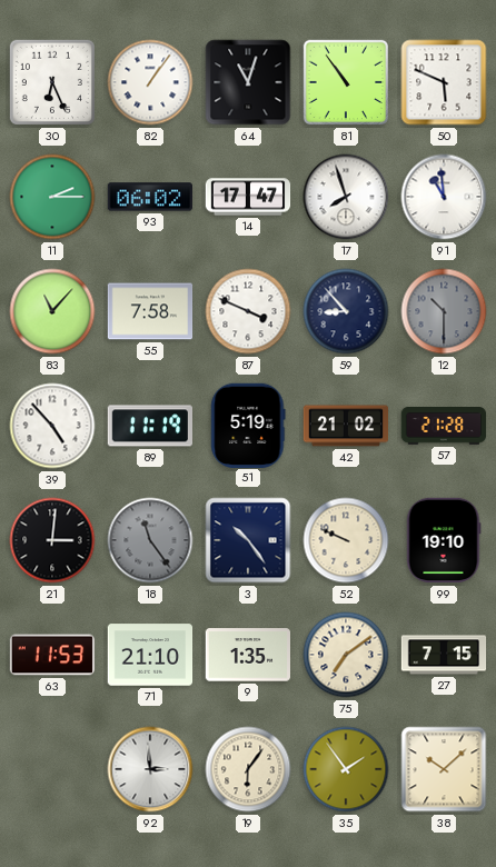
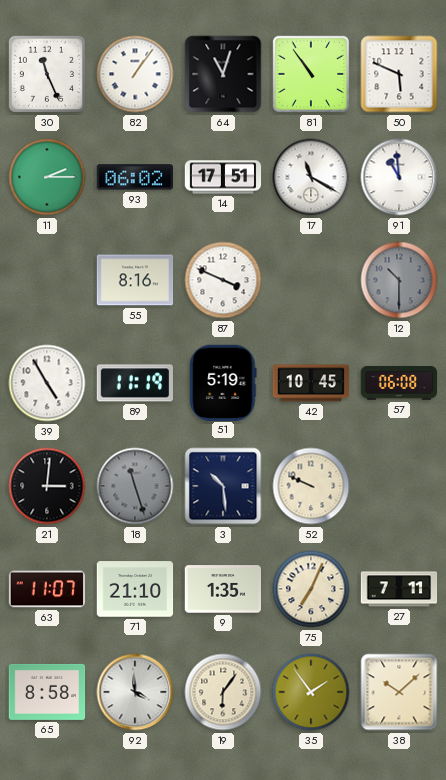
30: 6:26 -> 11:26
14: 17:47 -> 17:51
17: 7:57 -> 11:20
83: 11:07 -> none
55: 7:58 -> 8:16
59: 8:53 -> none
39: 4:53 -> 4:55
42: 21:02 -> 10:45
57: 21:28 -> 06:08
18: 11:24 -> 11:27
3: 10:24 -> 10:29
99: 19:10 -> none
63: 11:53 -> 11:07
75: 7:09 -> 7:04
27: 7:15 -> 7:11
65: none -> 8:58
92: 2:59 -> 3:59
